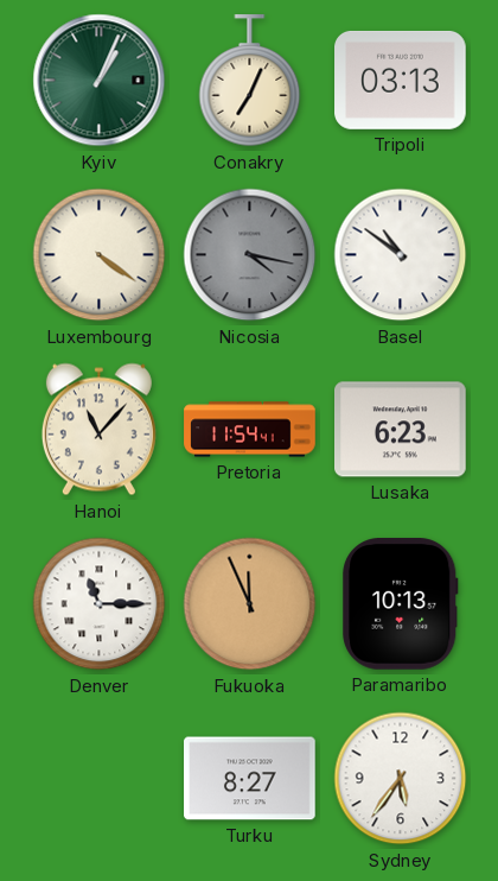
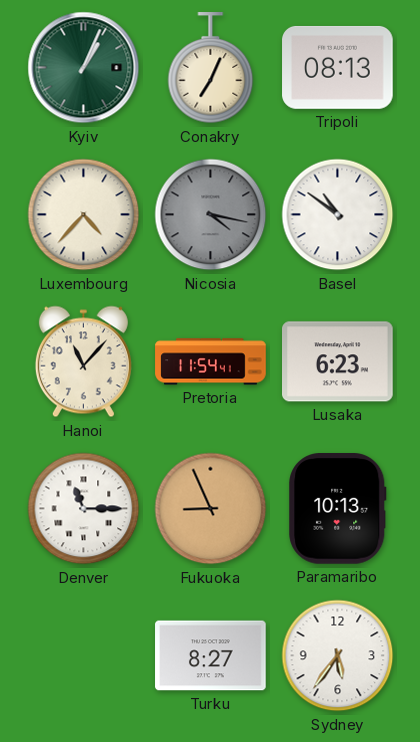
Tripoli: 03:13 -> 08:13
Luxembourg: 4:21 -> 4:37
Fukuoka: 11:56 -> 8:56
